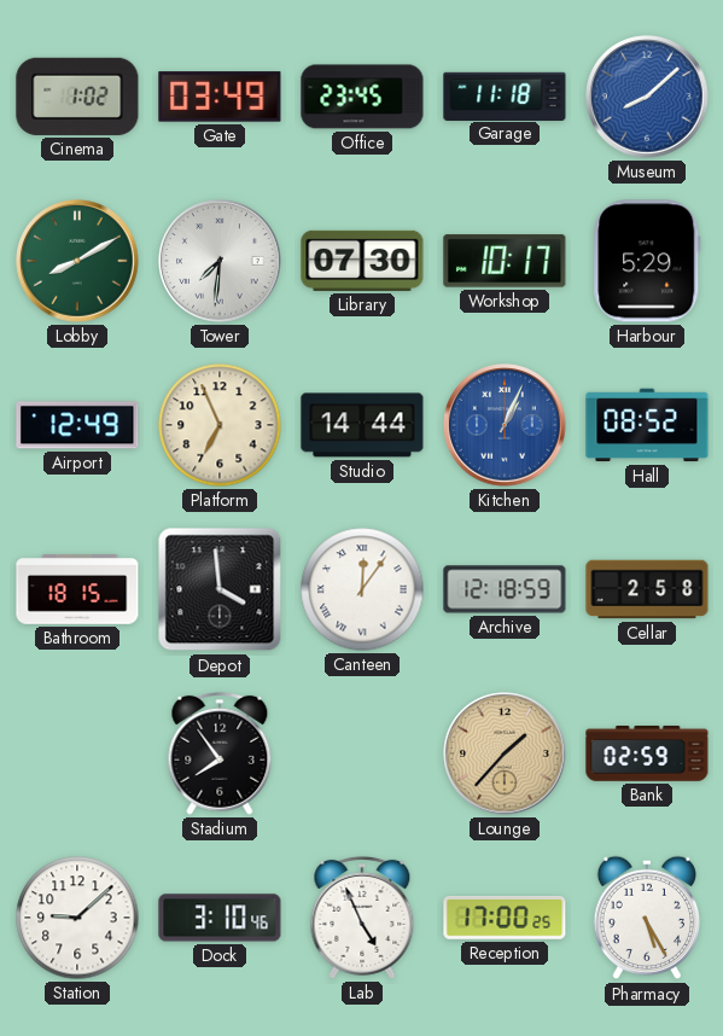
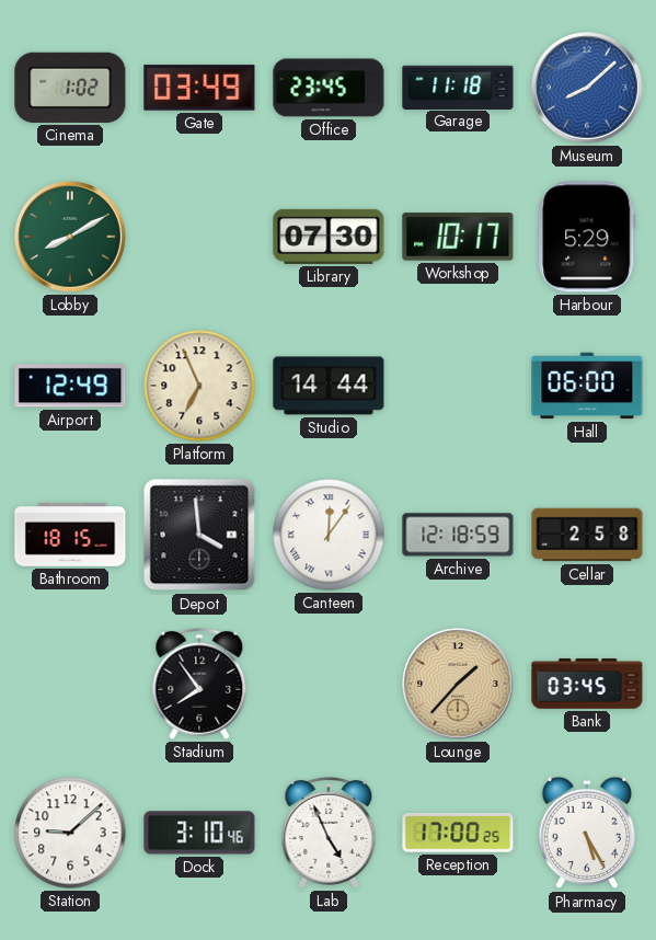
Tower: 7:31 -> none
Kitchen: 1:04 -> none
Hall: 08:52 -> 06:00
Bank: 02:59 -> 03:45
